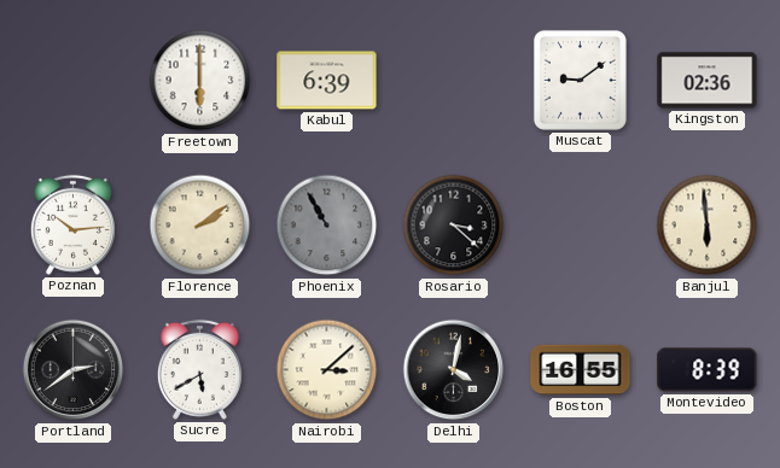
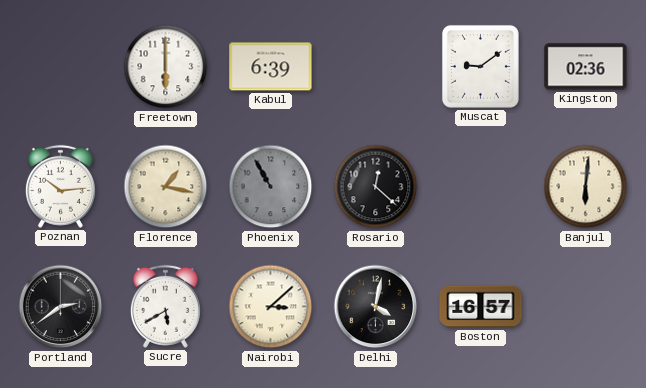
Florence: 2:09 -> 1:17
Rosario: 3:22 -> 12:22
Banjul: 5:59 -> 6:01
Boston: 16:55 -> 16:57
Montevideo: 8:39 -> none
